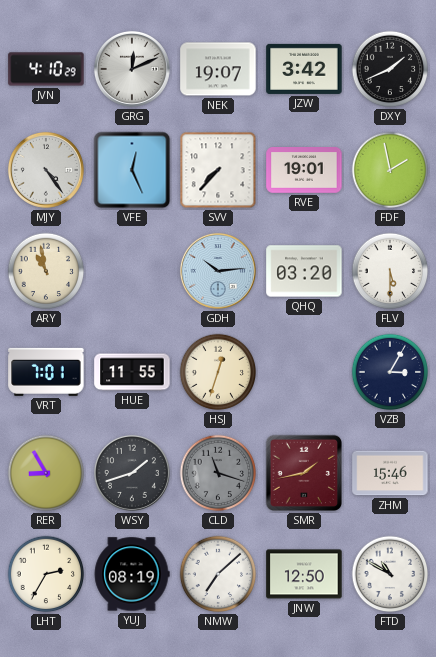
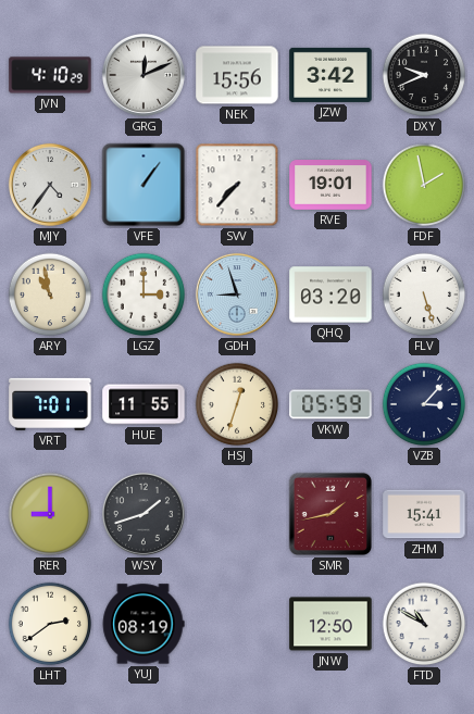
NEK: 19:07 -> 15:56
DXY: 1:41 -> 9:41
MJY: 4:24 -> 4:36
VFE: 12:26 -> 1:06
LGZ: none -> 3:00
GDH: 10:14 -> 8:57
FLV: 5:30 -> 5:27
VKW: none -> 05:59
VZB: 3:05 -> 3:07
RER: 8:55 -> 9:00
CLD: 11:18 -> none
ZHM: 15:46 -> 15:41
LHT: 2:35 -> 2:39
NMW: 7:08 -> none
